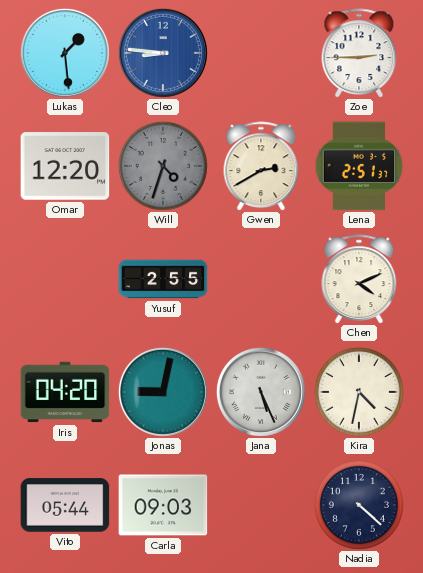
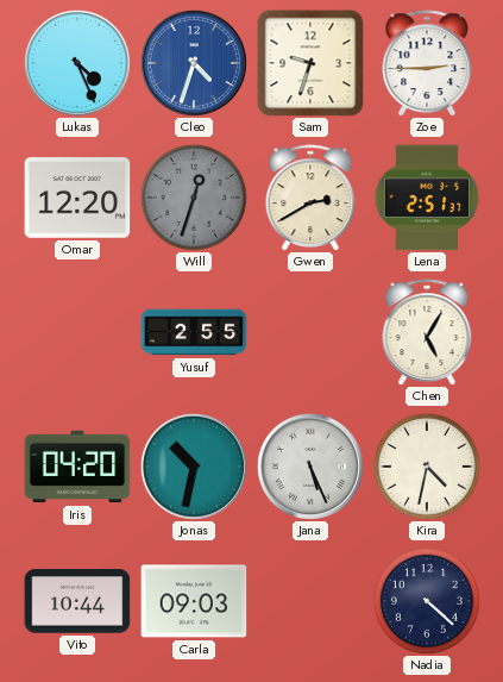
Lukas: 1:29 -> 4:26
Cleo: 8:46 -> 4:33
Sam: none -> 9:33
Will: 4:33 -> 12:33
Chen: 4:11 -> 5:05
Jonas: 9:02 -> 10:32
Vito: 05:44 -> 10:44
